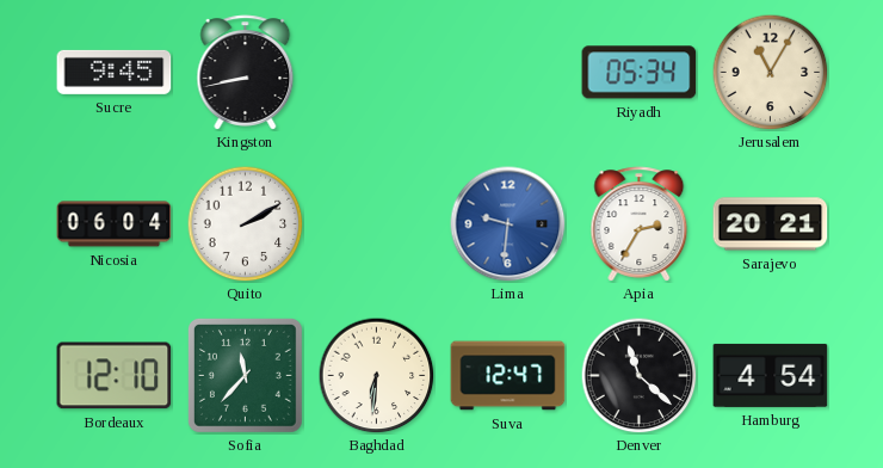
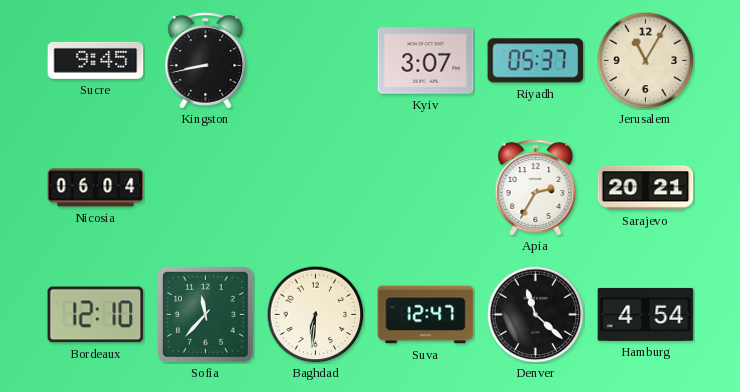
Kyiv: none -> 3:07
Riyadh: 05:34 -> 05:37
Quito: 2:10 -> none
Lima: 9:31 -> none
